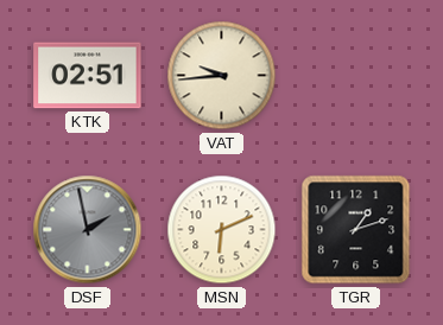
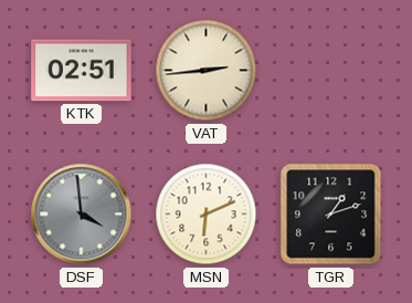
VAT: 9:44 -> 2:44
DSF: 1:58 -> 3:59
